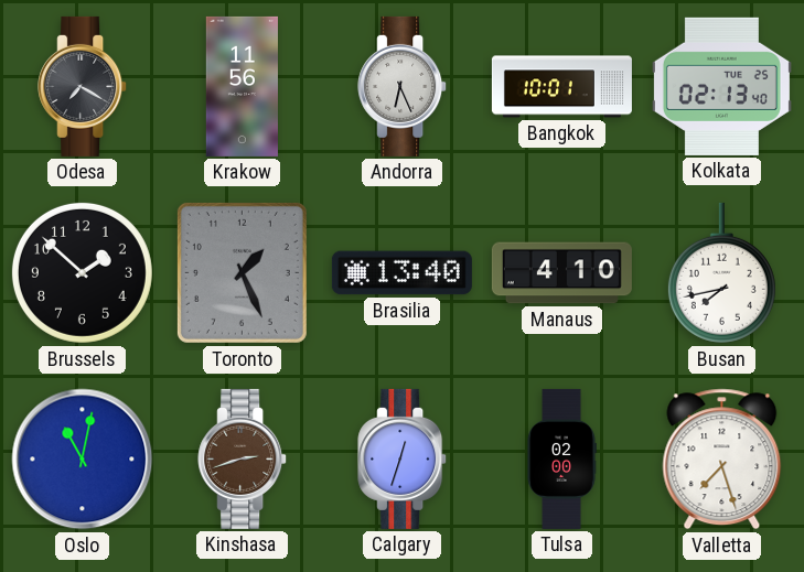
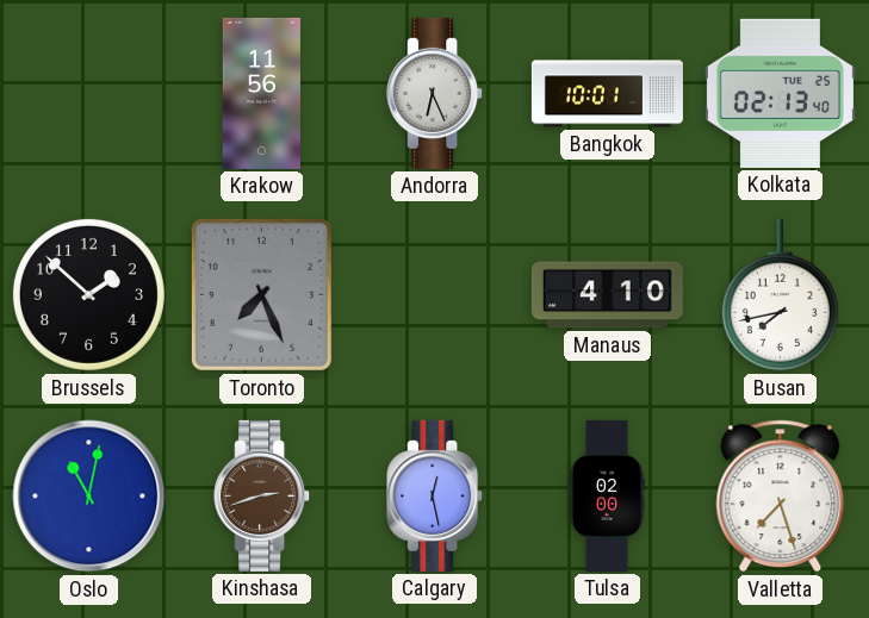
Odesa: 7:20 -> none
Toronto: 1:26 -> 7:26
Brasilia: 13:40 -> none
Calgary: 12:33 -> 12:28
